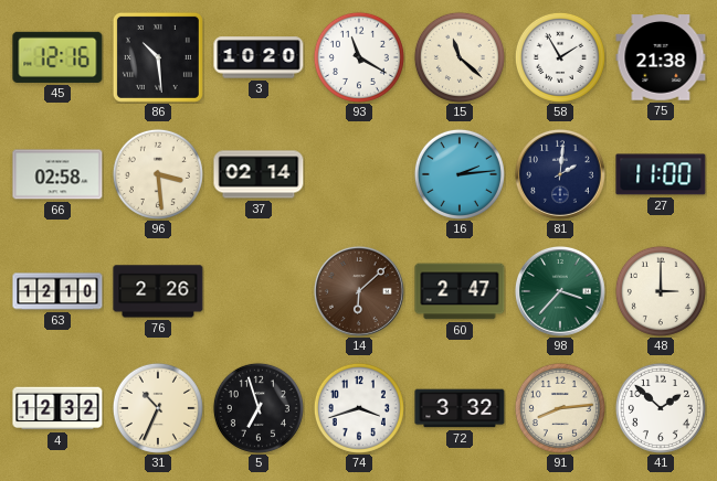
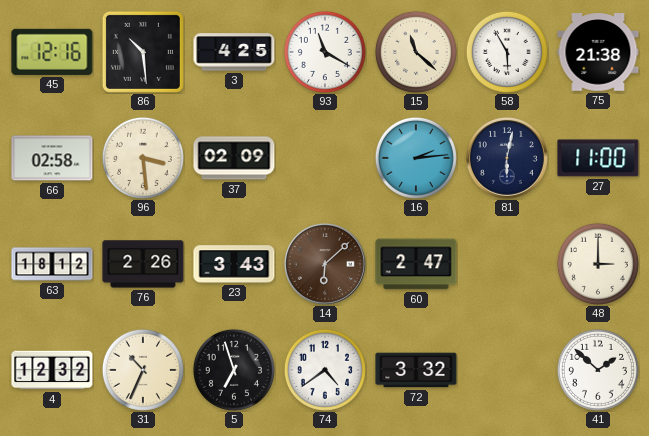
3: 10:20 -> 4:25
58: 1:55 -> 5:55
37: 02:14 -> 02:09
81: 2:01 -> 6:02
63: 12:10 -> 18:12
23: none -> 3:43
98: 3:37 -> none
74: 3:42 -> 4:39
91: 8:14 -> none
